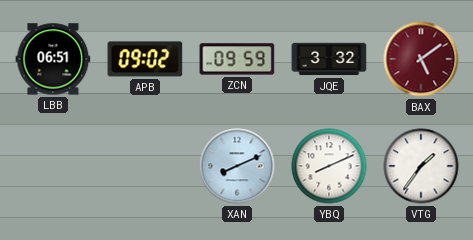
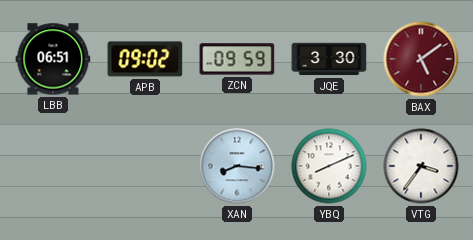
JQE: 3:32 -> 3:30
XAN: 8:11 -> 8:16
VTG: 1:36 -> 3:36
